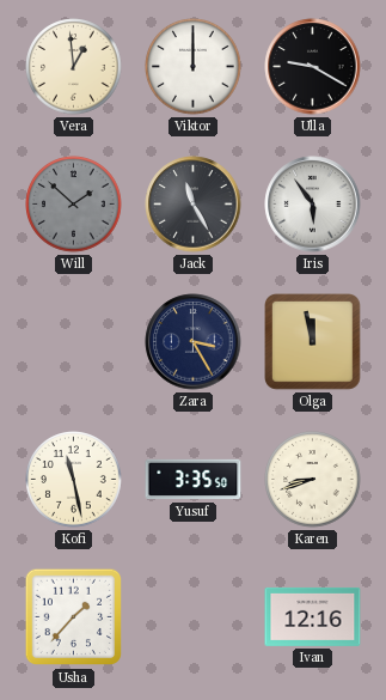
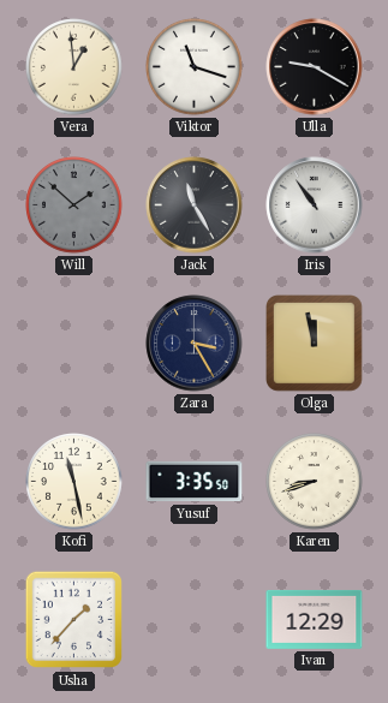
Viktor: 12:00 -> 11:18
Iris: 5:54 -> 10:54
Ivan: 12:16 -> 12:29
